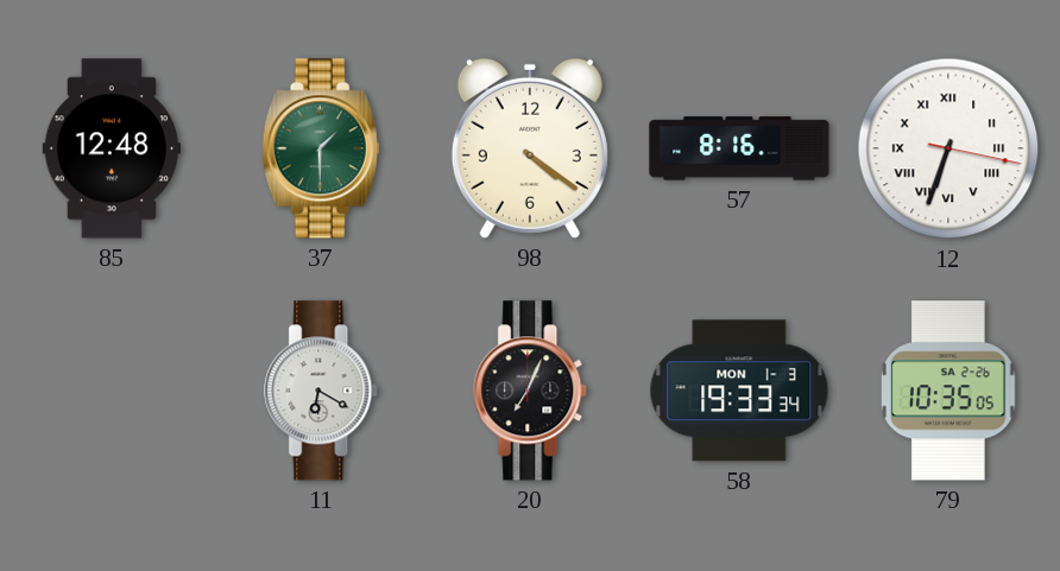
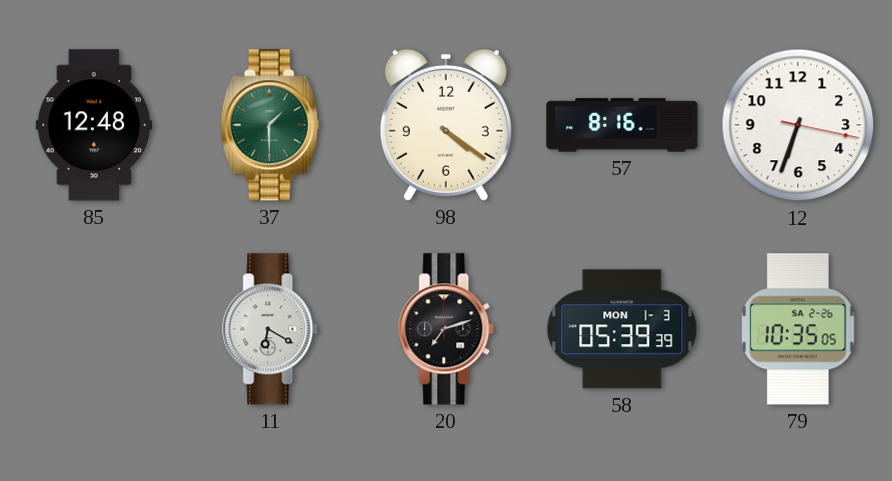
12 numerals: Roman -> Arabic
20: 7:04 -> 7:12
58: 19:33 -> 05:39
